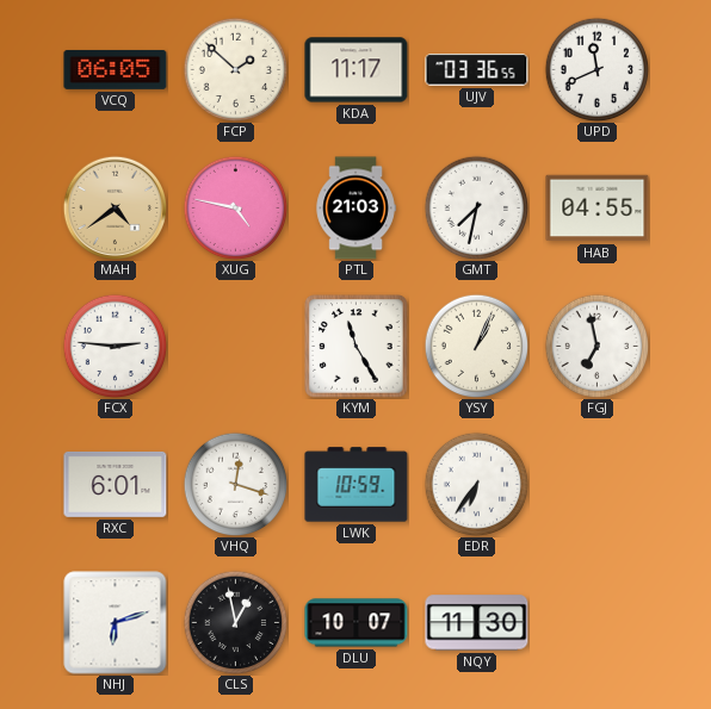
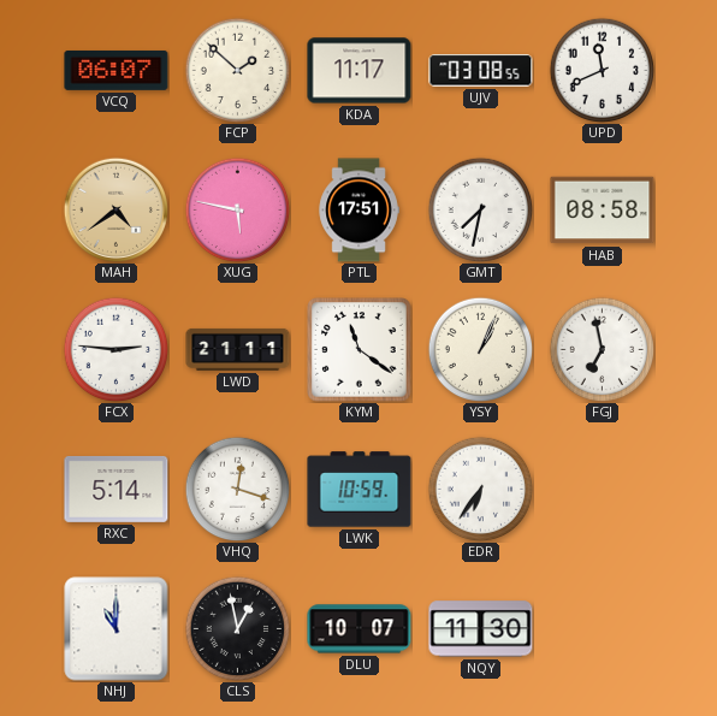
VCQ: 06:05 -> 06:07
UJV: 03:36 -> 03:08
XUG: 4:47 -> 5:47
PTL: 21:03 -> 17:51
HAB: 04:55 -> 08:58
LWD: none -> 21:11
KYM: 11:25 -> 11:21
RXC: 6:01 -> 5:14
NHJ: 6:12 -> 11:00
